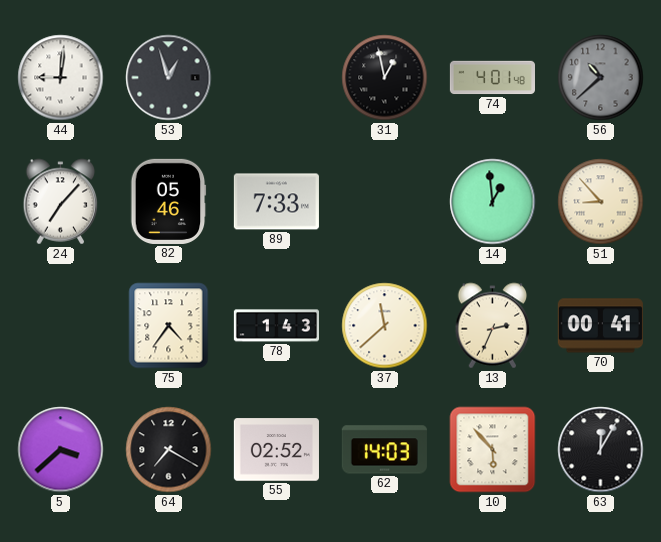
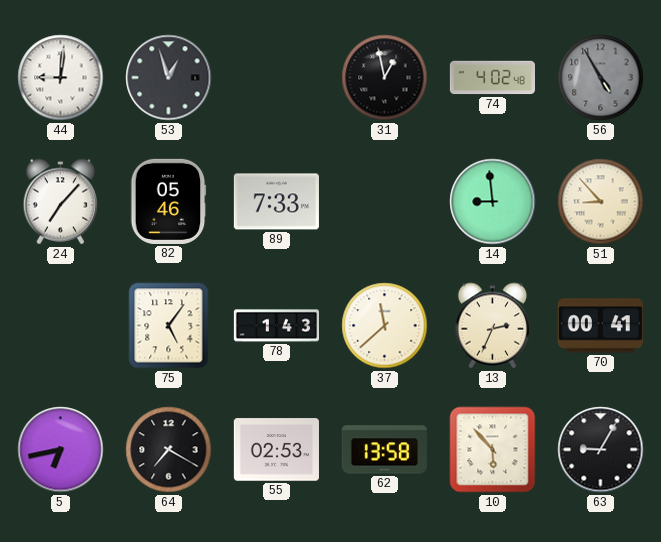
74: 4:01 -> 4:02
56: 10:38 -> 4:55
14: 12:59 -> 8:59
75: 4:36 -> 5:06
5: 3:38 -> 6:43
55: 02:52 -> 02:53
62: 14:03 -> 13:58
63: 12:05 -> 9:05
